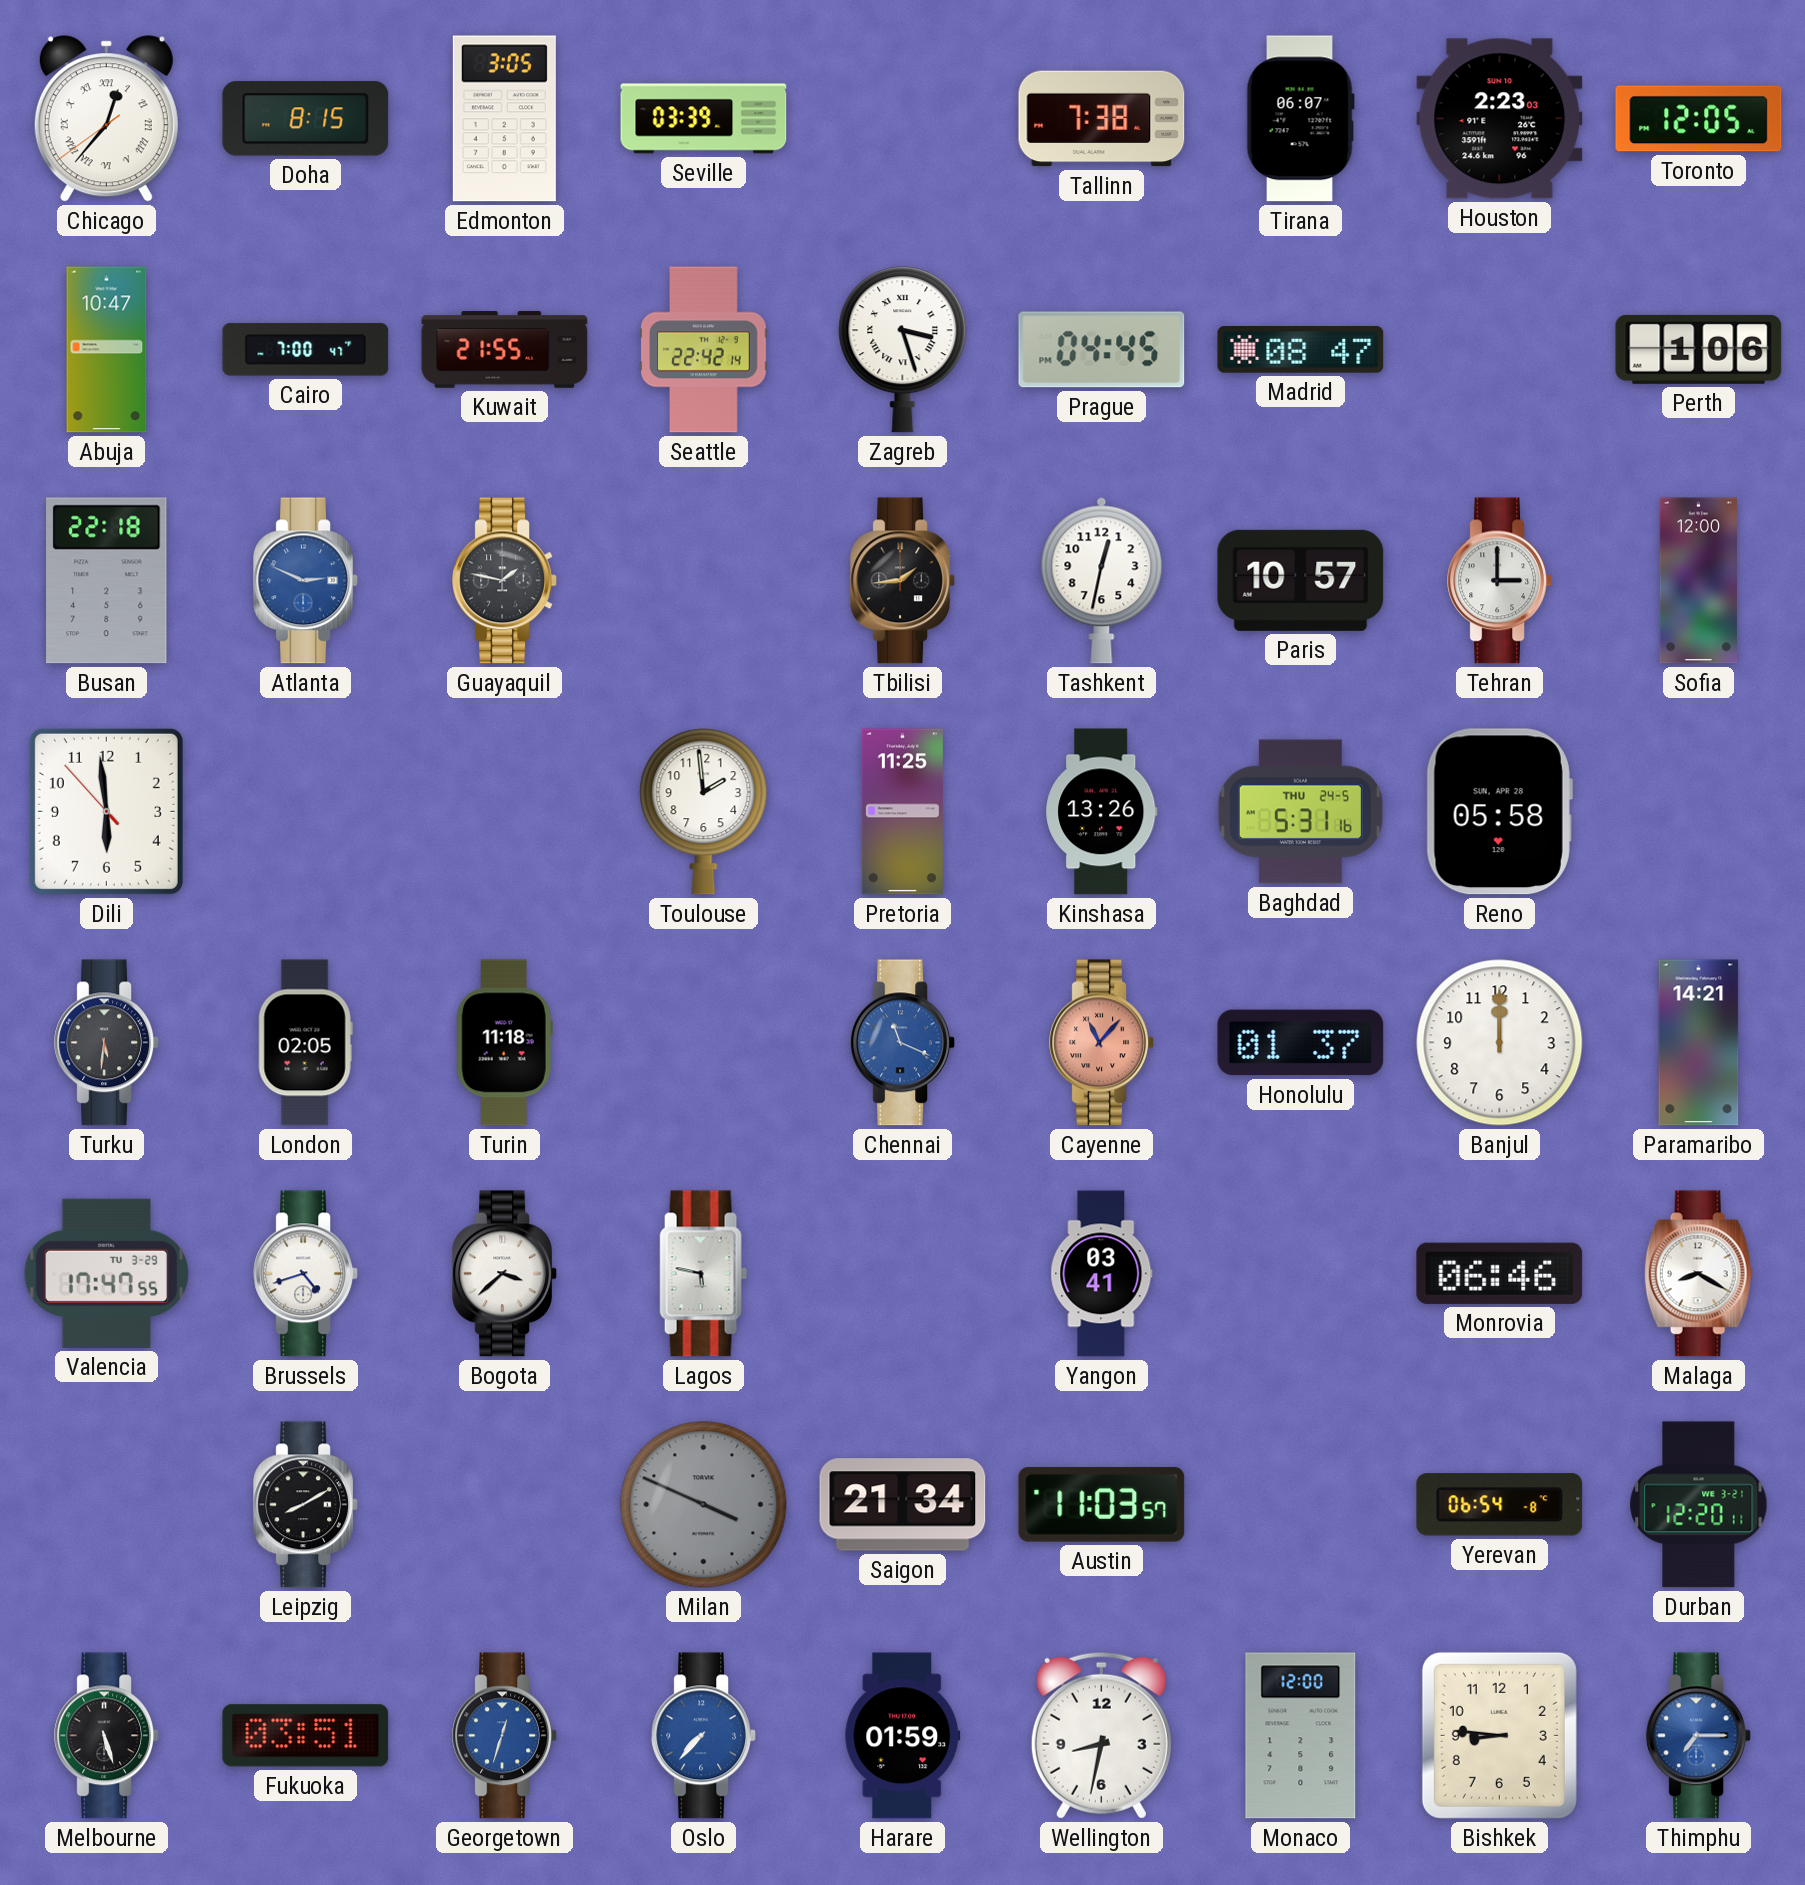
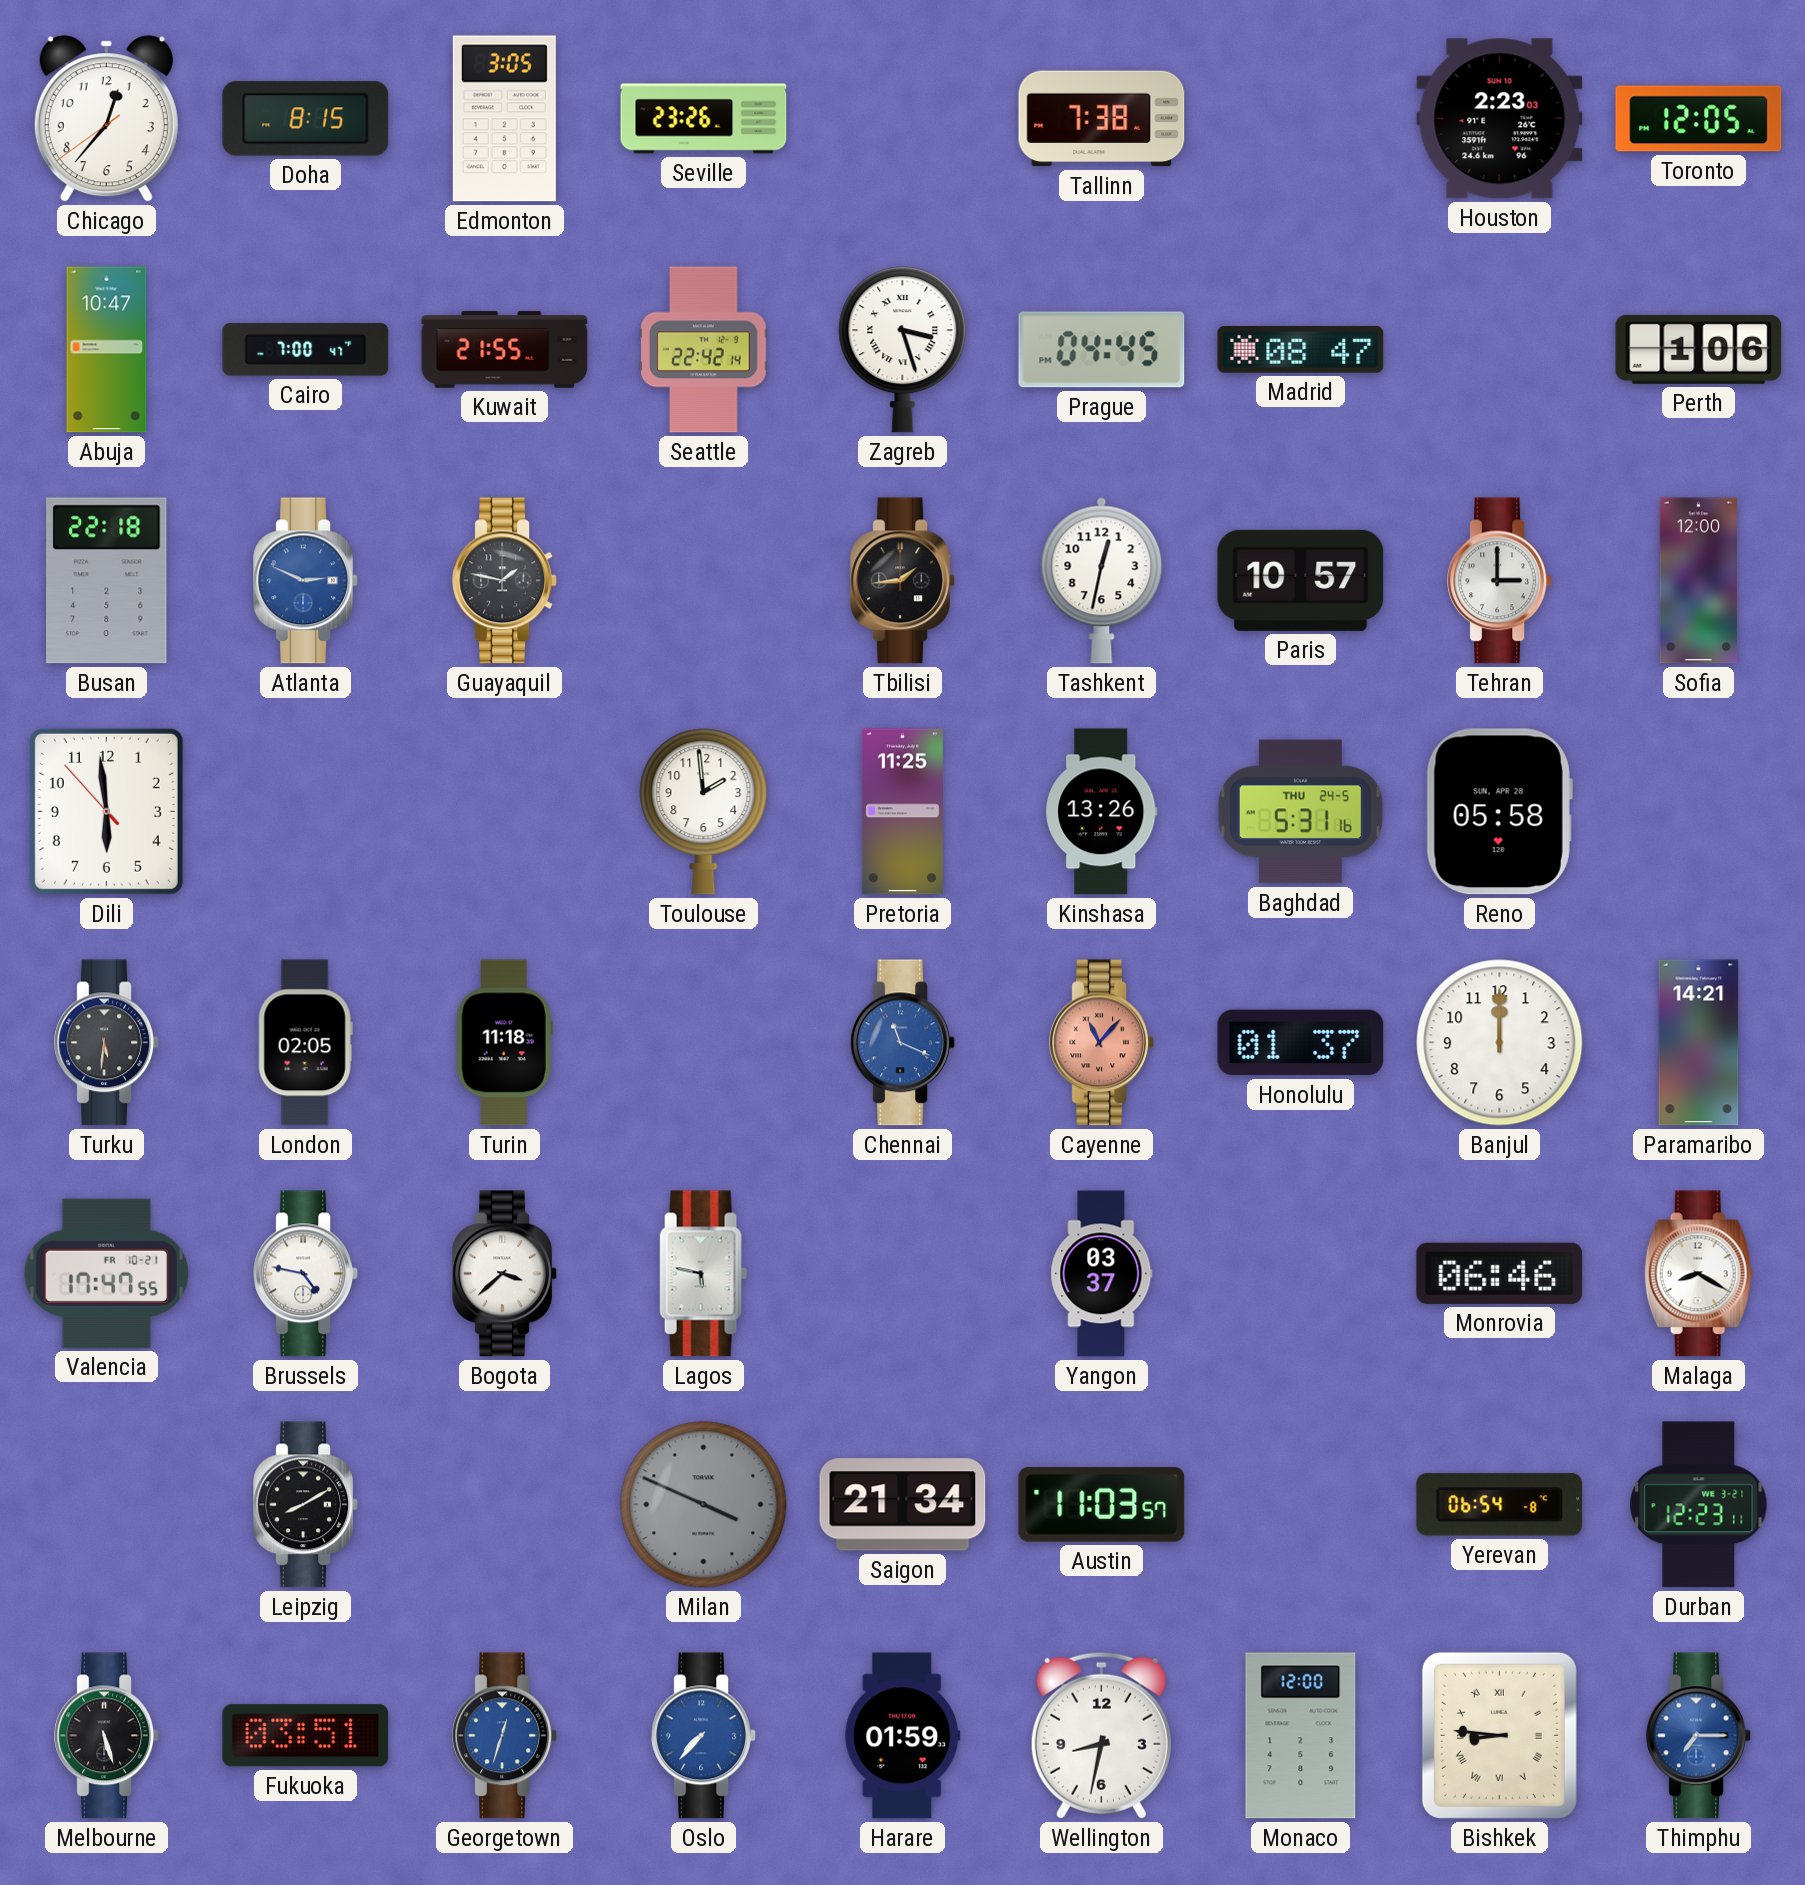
Chicago numerals: Roman -> Arabic
Seville: 03:39 -> 23:26
Tirana: 06:07 -> none
Valencia date: TU 3-29 -> FR 10-21
Brussels: 4:42 -> 4:47
Yangon: 03:41 -> 03:37
Durban: 12:20 -> 12:23
Bishkek numerals: Arabic -> Roman
